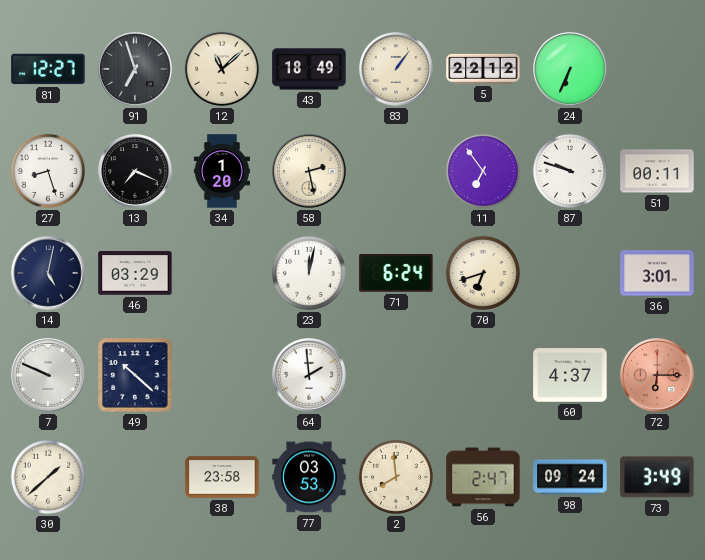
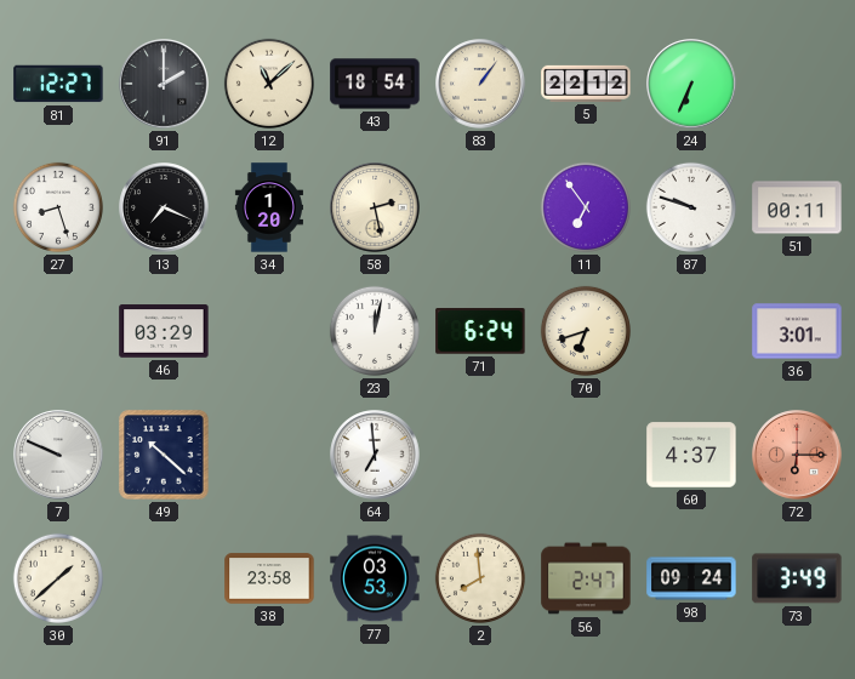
91: 6:57 -> 2:00
43: 18:49 -> 18:54
14: 5:02 -> none
64: 1:59 -> 6:59
